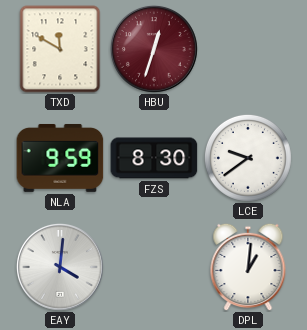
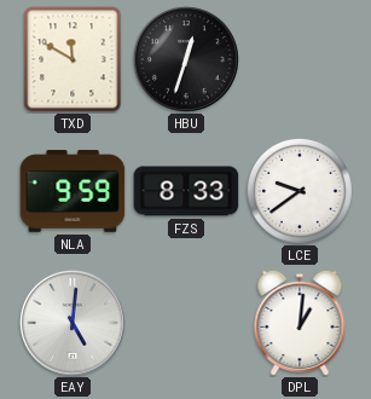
HBU dial: burgundy -> black
FZS: 8:30 -> 8:33
EAY: 4:01 -> 5:01
